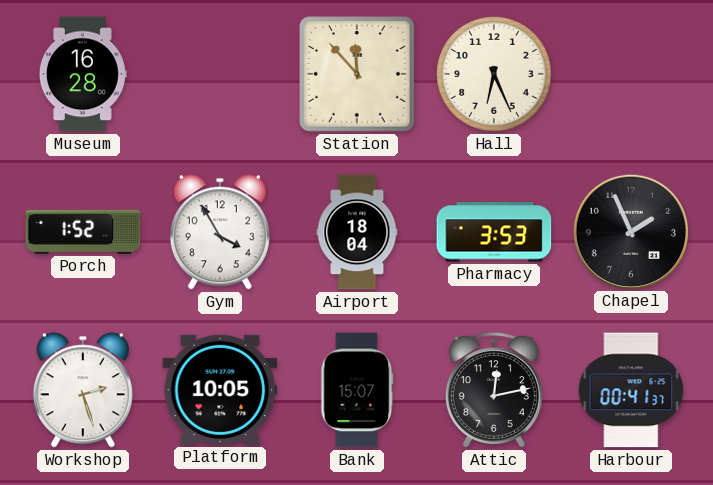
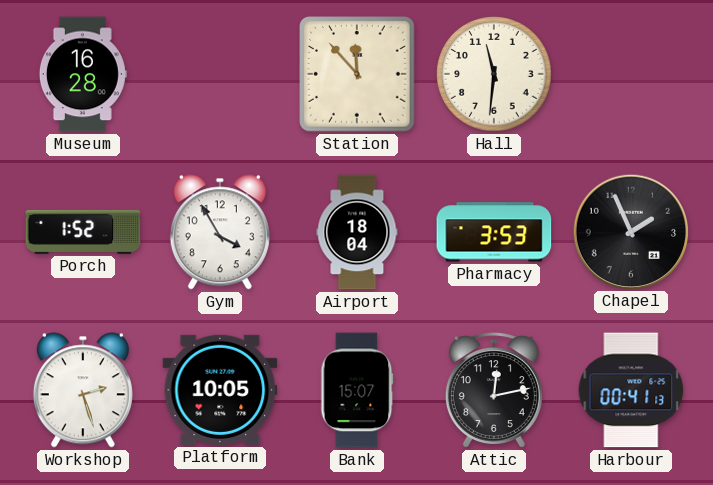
Hall: 6:26 -> 11:31
Harbour: 00:41:37 -> 00:41:13
